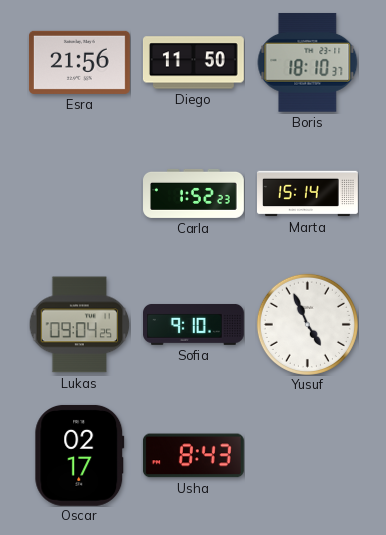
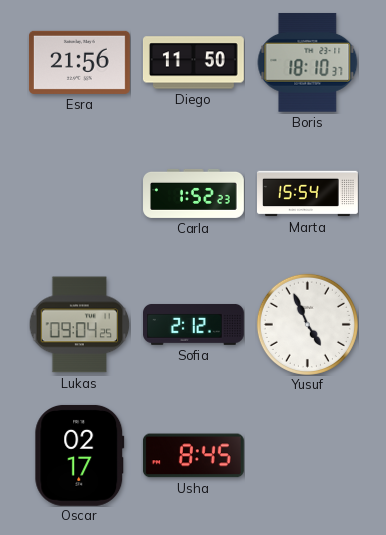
Marta: 15:14 -> 15:54
Sofia: 9:10 -> 2:12
Usha: 8:43 -> 8:45
